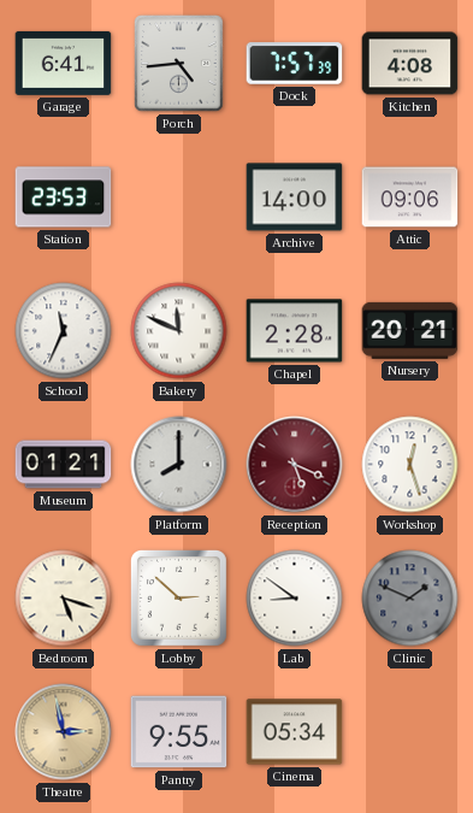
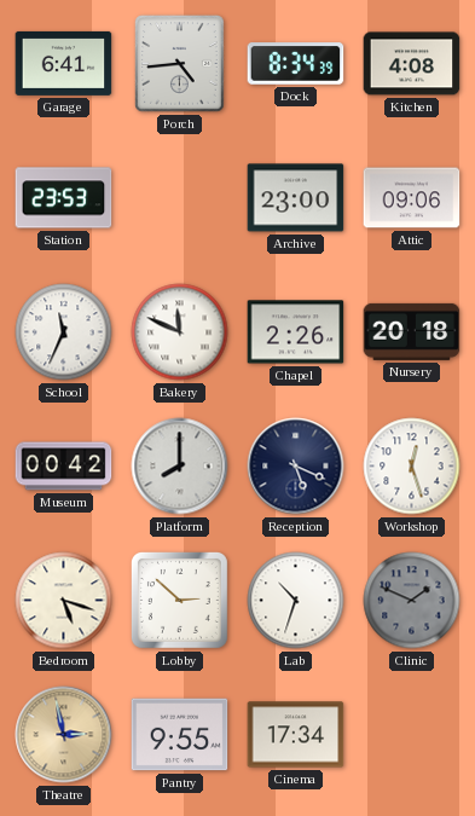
Dock: 7:57 -> 8:34
Archive: 14:00 -> 23:00
Chapel: 2:28 -> 2:26
Nursery: 20:21 -> 20:18
Museum: 01:21 -> 00:42
Reception dial: burgundy -> navy
Lab: 8:51 -> 10:33
Cinema: 05:34 -> 17:34
